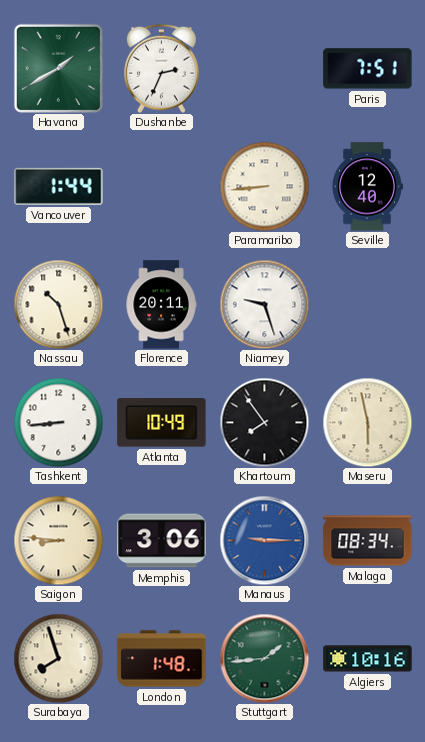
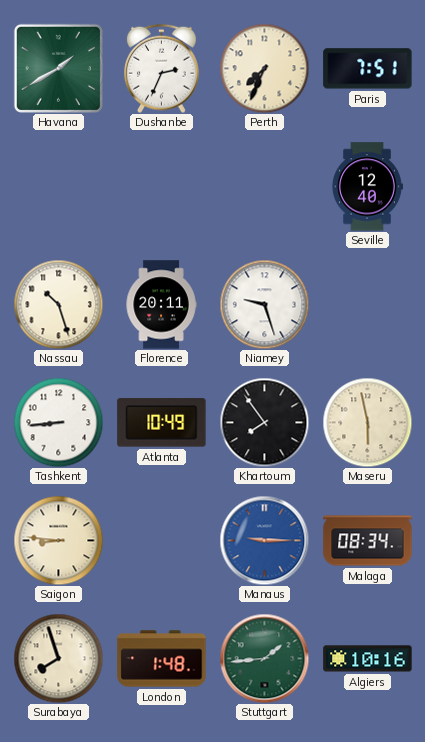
Perth: none -> 7:34
Vancouver: 1:44 -> none
Paramaribo: 8:44 -> none
Memphis: 3:06 -> none
